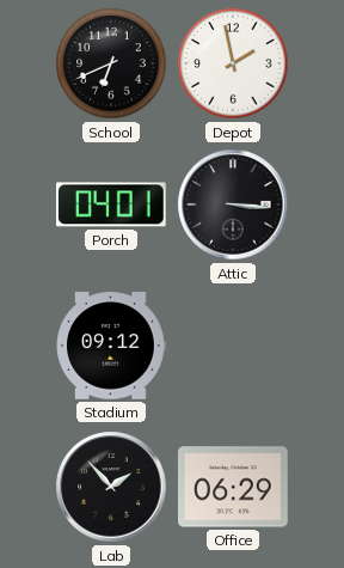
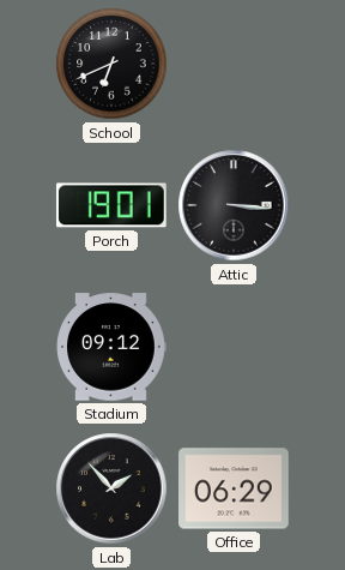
Depot: 1:58 -> none
Porch: 04:01 -> 19:01
